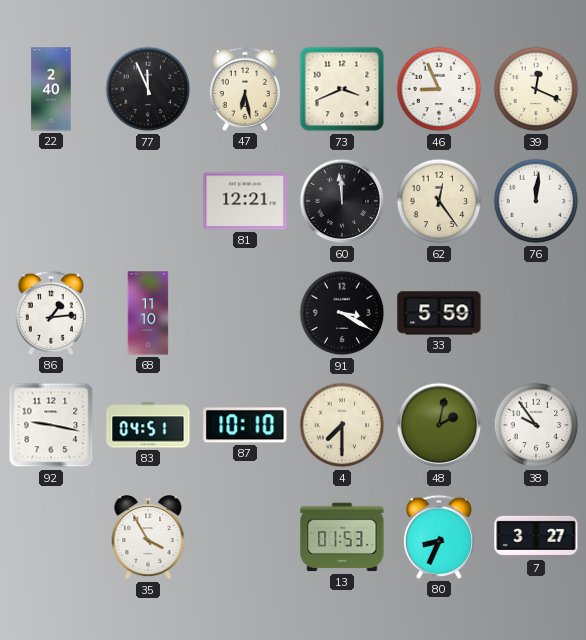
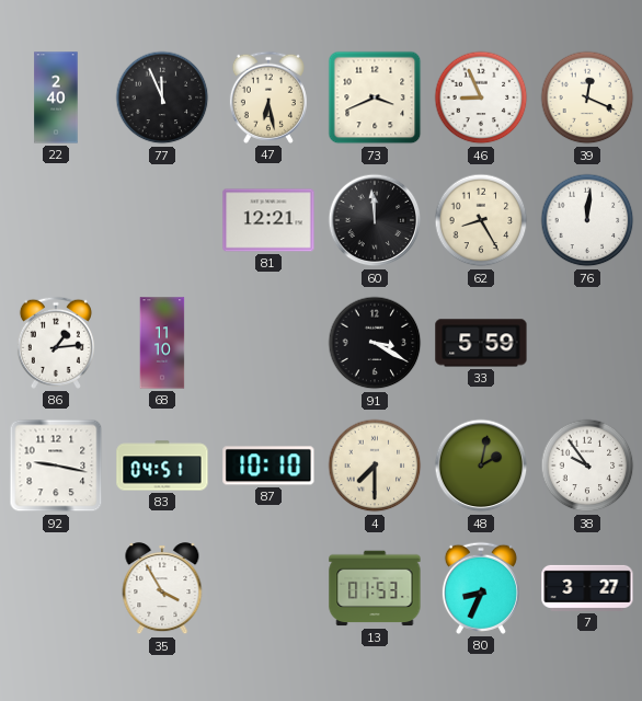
62: 12:24 -> 8:25
